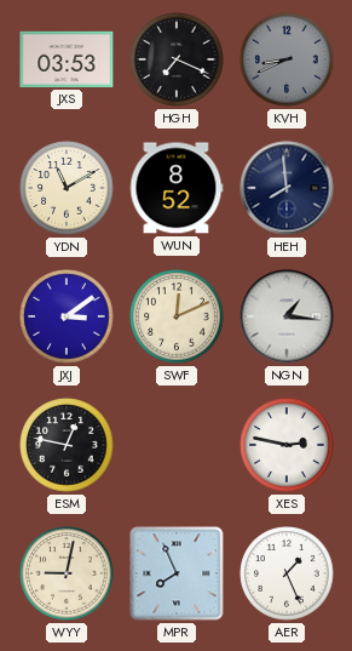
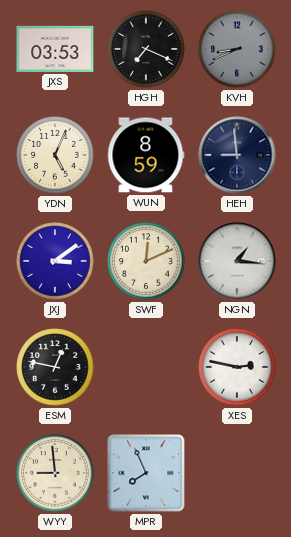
YDN: 11:10 -> 5:04
WUN: 8:52 -> 8:59
HEH: 7:59 -> 8:59
WYY: 9:02 -> 8:59
AER: 1:26 -> none
